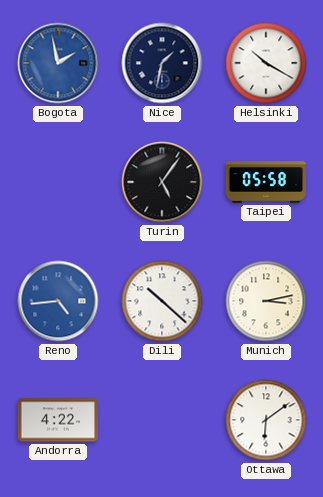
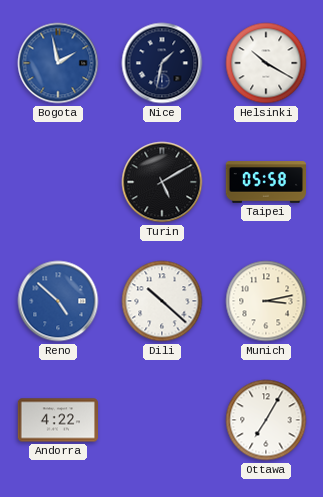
Turin: 5:06 -> 5:10
Reno: 4:44 -> 4:52
Ottawa: 6:09 -> 7:05
